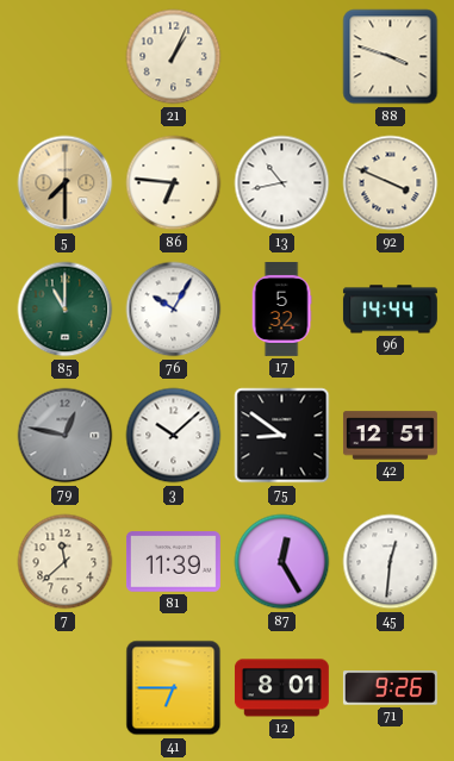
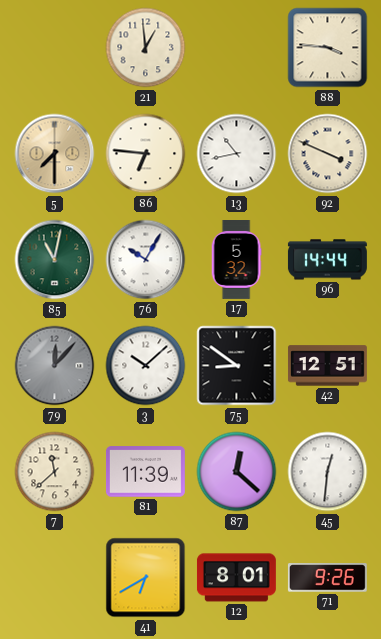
21: 1:04 -> 12:59
88: 3:48 -> 3:46
85: 11:00 -> 11:02
79: 12:47 -> 12:07
87: 12:25 -> 12:22
41: 6:45 -> 6:40
